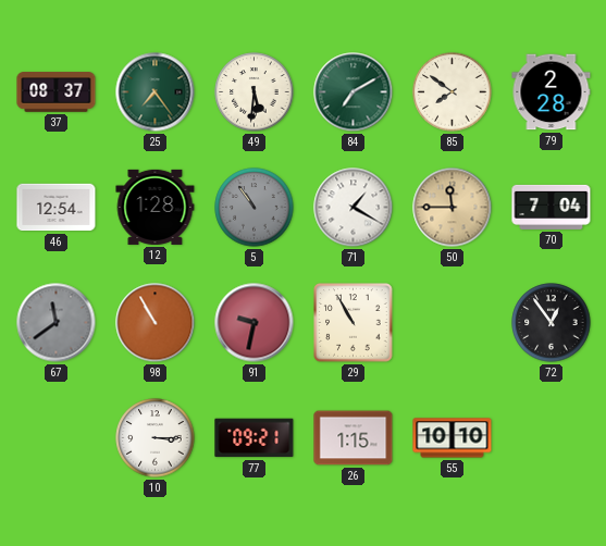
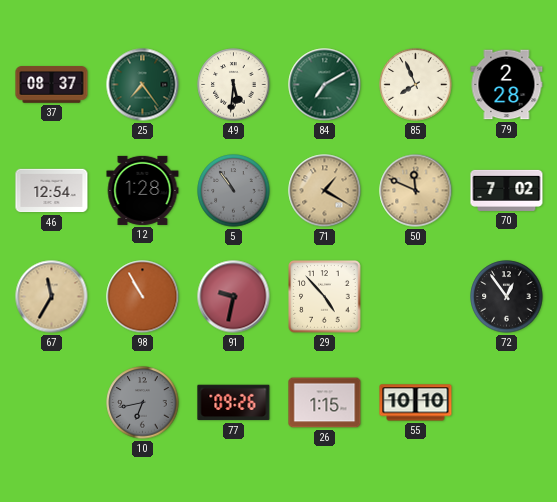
85: 7:51 -> 7:56
71 dial: white -> champagne
50: 11:45 -> 11:49
70: 7:04 -> 7:02
67: 11:39 -> 11:35
67 dial: grey -> champagne
29: 10:55 -> 4:53
10: 3:15 -> 6:43
10 dial: white -> grey
77: 09:21 -> 09:26
